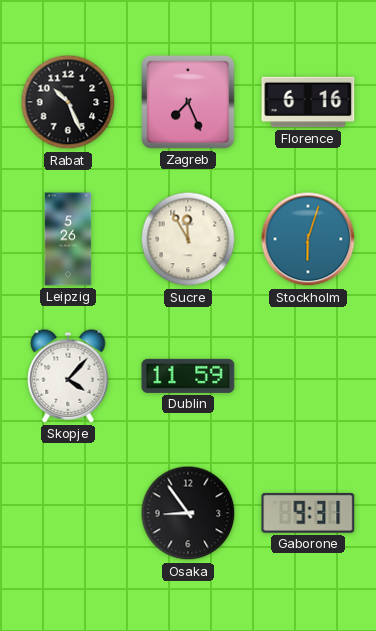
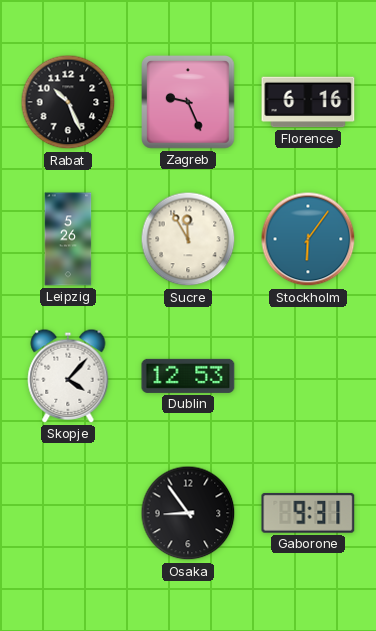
Zagreb: 7:26 -> 9:26
Stockholm: 6:03 -> 6:06
Dublin: 11:59 -> 12:53
